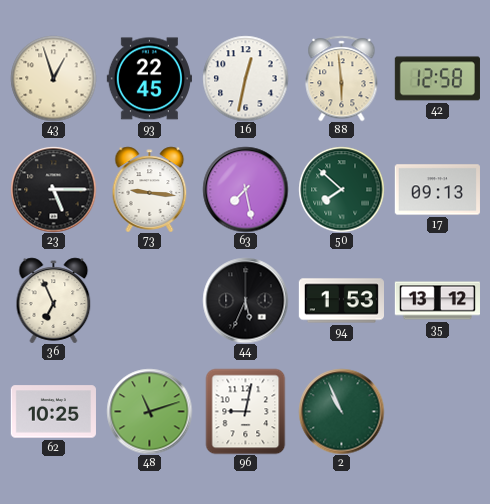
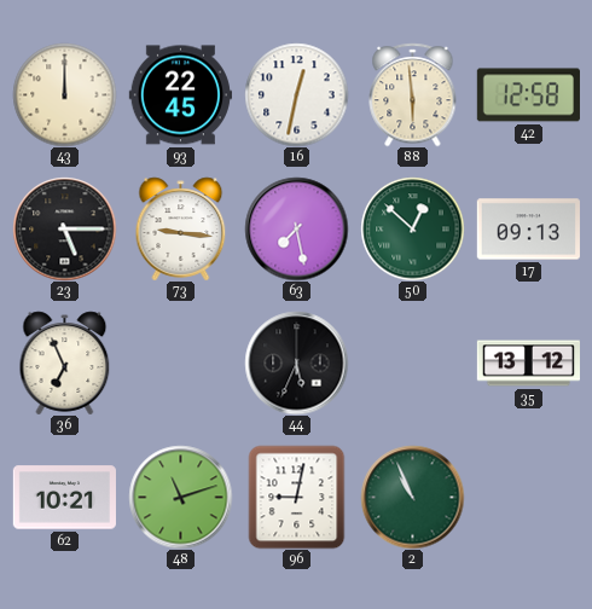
43: 12:57 -> 12:00
50: 7:52 -> 12:52
94: 1:53 -> none
62: 10:25 -> 10:21
